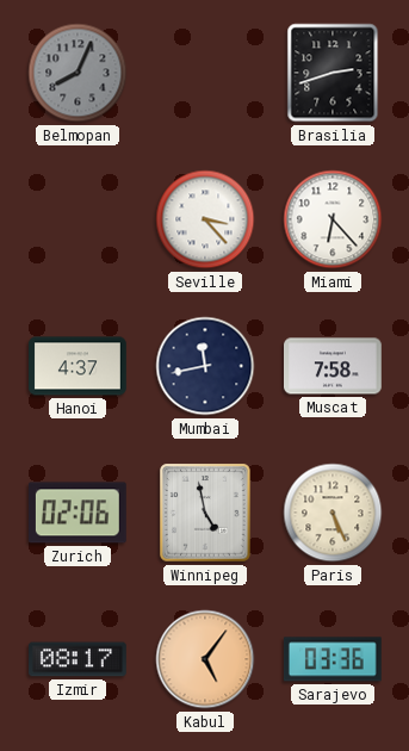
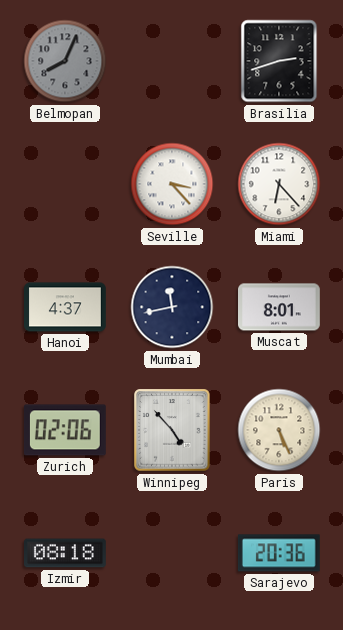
Muscat: 7:58 -> 8:01
Winnipeg: 4:58 -> 4:53
Izmir: 08:17 -> 08:18
Kabul: 5:06 -> none
Sarajevo: 03:36 -> 20:36
